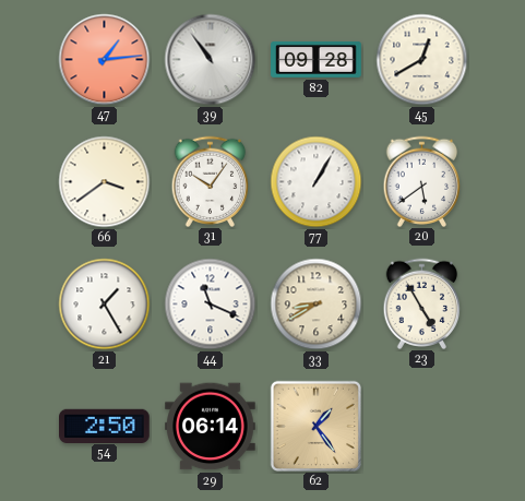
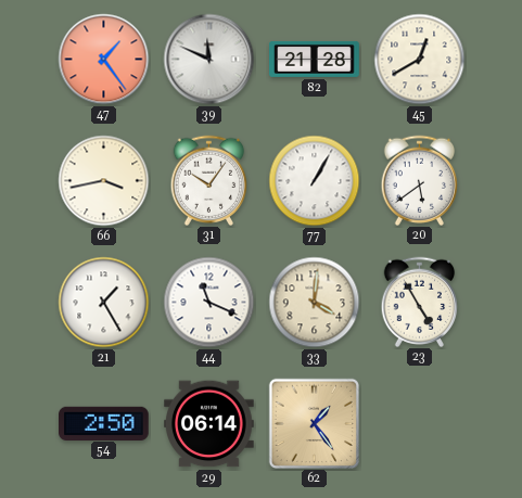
47: 1:14 -> 1:24
39: 10:54 -> 11:49
82: 09:28 -> 21:28
66: 3:39 -> 3:43
33: 8:40 -> 4:01
